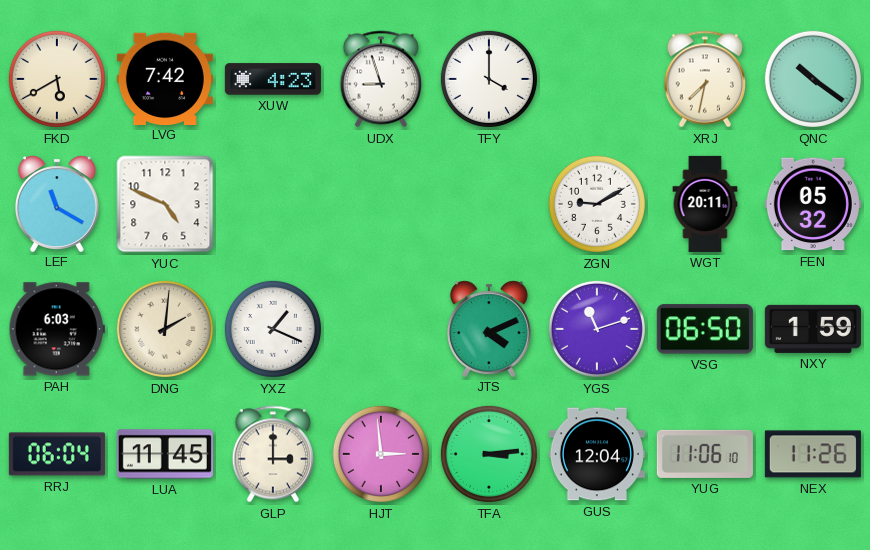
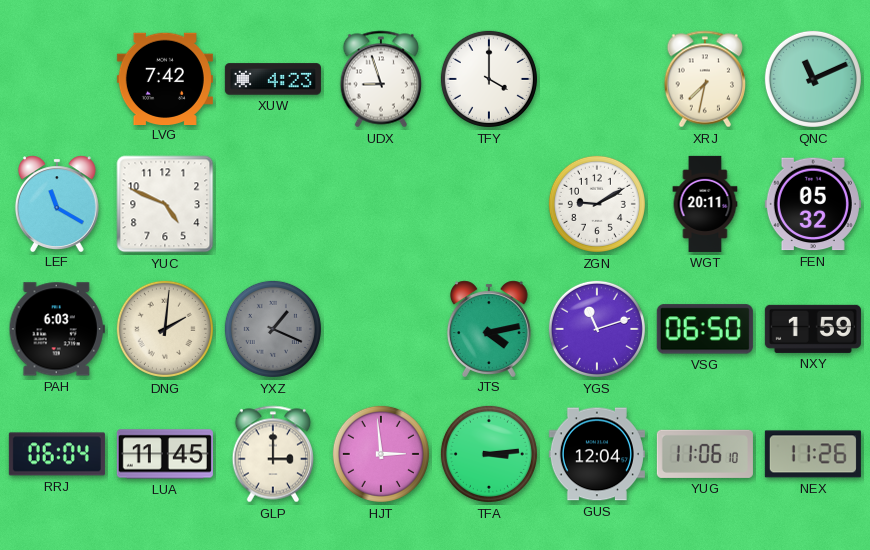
FKD: 5:40 -> none
QNC: 10:21 -> 11:11
YXZ dial: white -> grey
JTS: 4:11 -> 4:13
